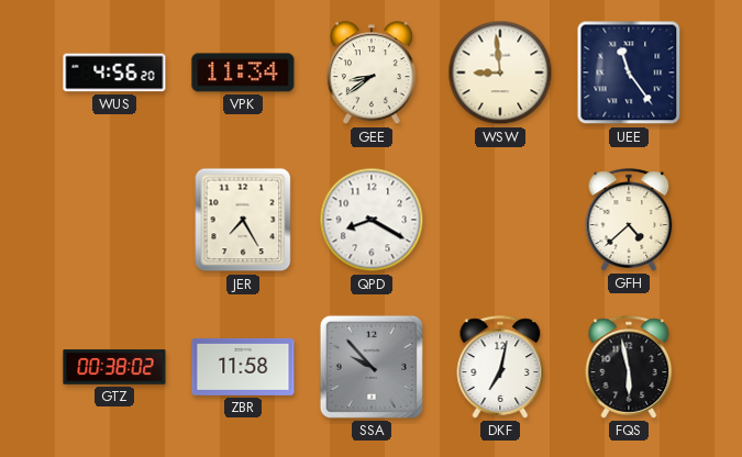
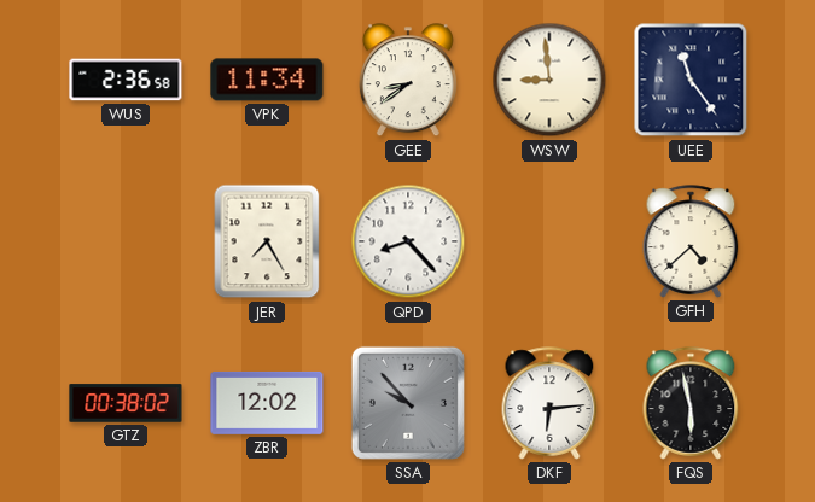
WUS: 4:56 -> 2:36
QPD: 8:20 -> 8:23
ZBR: 11:58 -> 12:02
DKF: 7:02 -> 6:14
